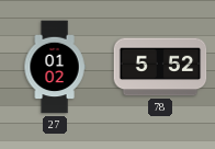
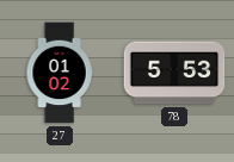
78: 5:52 -> 5:53
